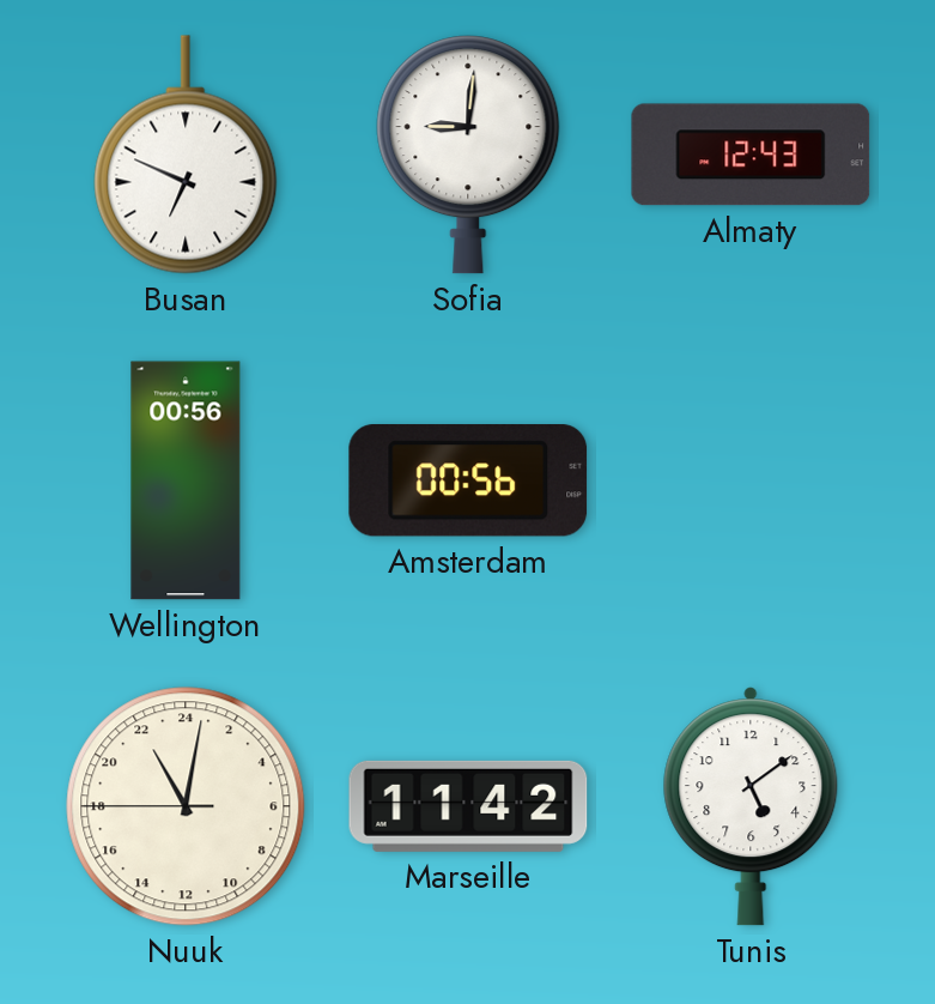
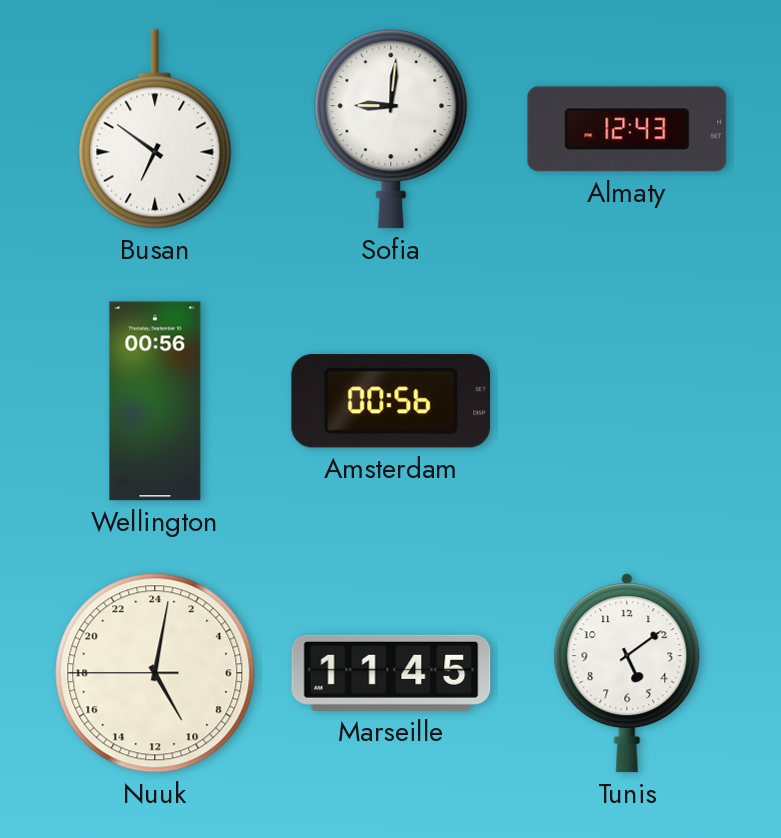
Busan: 6:49 -> 6:51
Nuuk: 22:01 -> 10:01
Marseille: 11:42 -> 11:45
